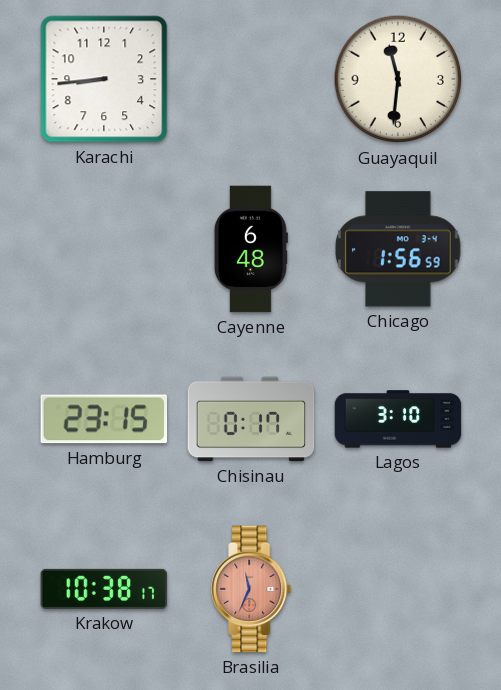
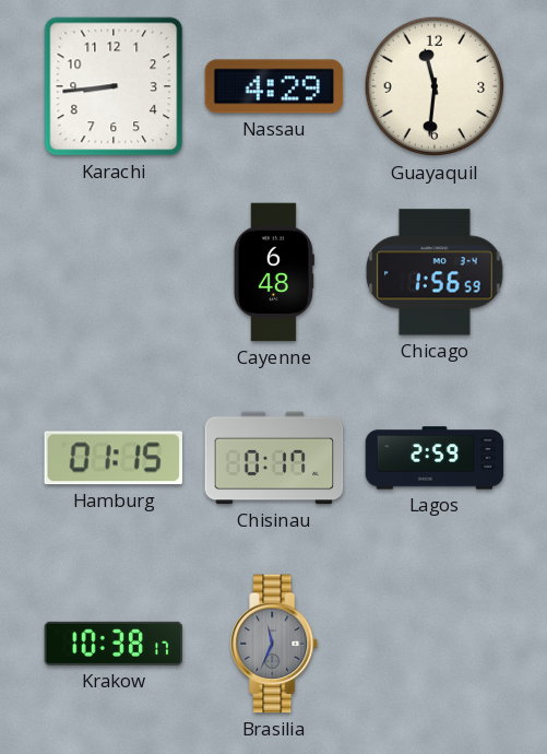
Nassau: none -> 4:29
Hamburg: 23:15 -> 01:15
Lagos: 3:10 -> 2:59
Brasilia dial: salmon -> grey
